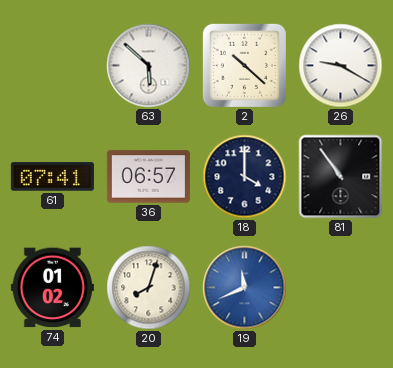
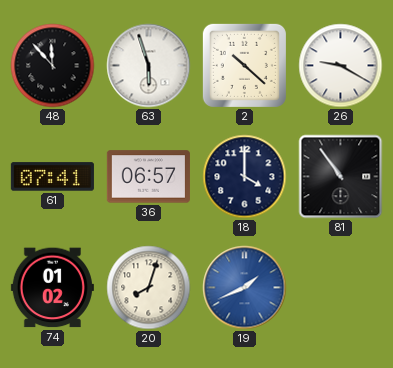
48: none -> 11:53
63: 5:52 -> 5:57
19: 11:41 -> 1:41
